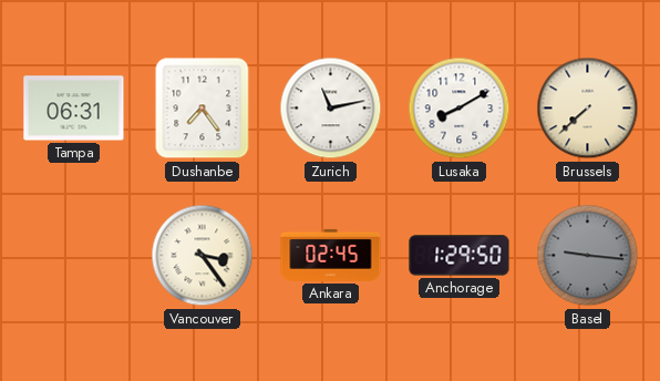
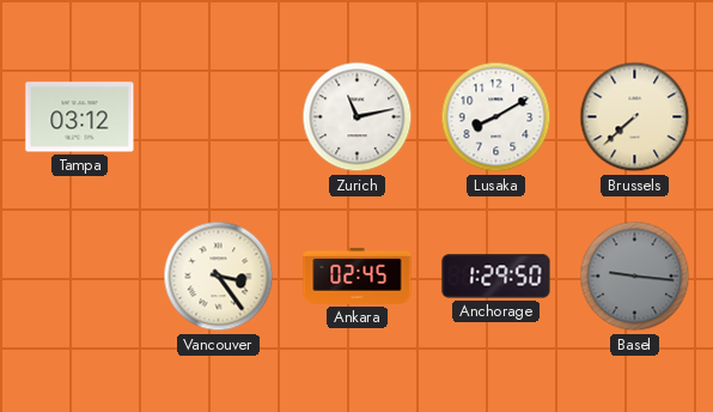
Tampa: 06:31 -> 03:12
Dushanbe: 7:24 -> none
